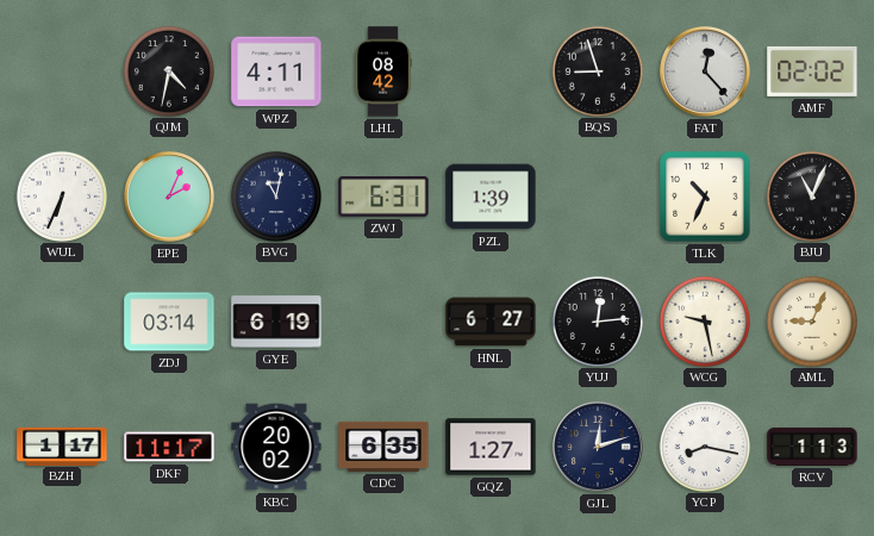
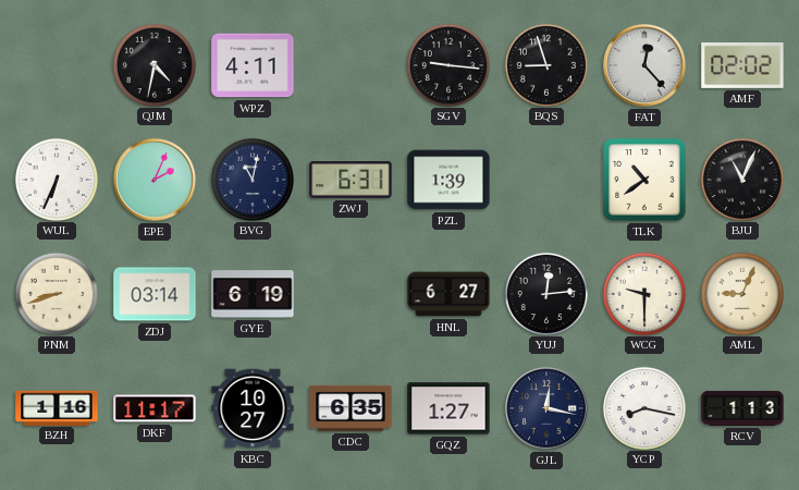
LHL: 08:42 -> none
SGV: none -> 9:16
TLK: 10:34 -> 10:39
PNM: none -> 8:42
WCG: 9:28 -> 9:30
BZH: 1:17 -> 1:16
KBC: 20:02 -> 10:27
GJL: 12:12 -> 12:17
